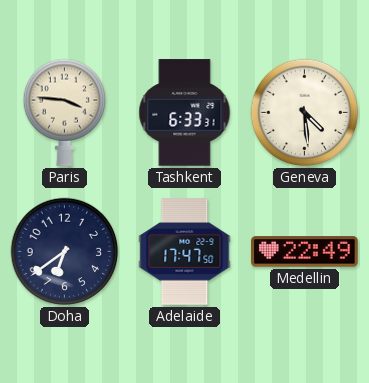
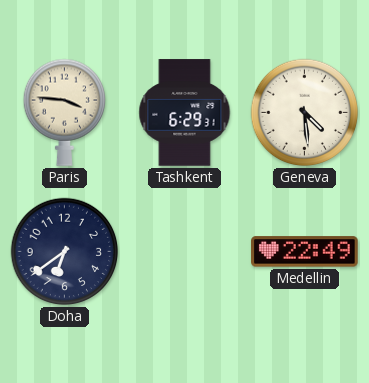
Tashkent: 6:33 -> 6:29
Adelaide: 17:47 -> none
